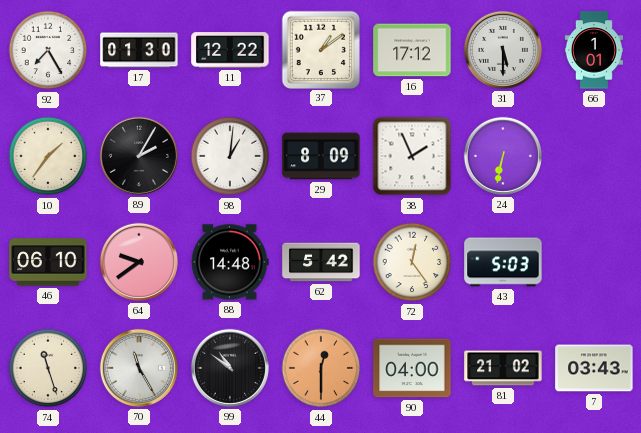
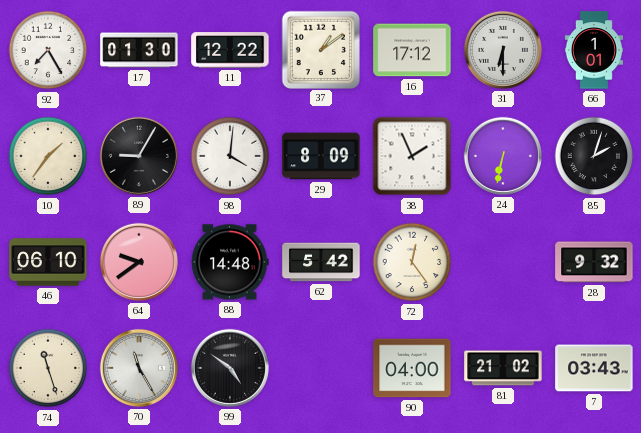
31: 5:30 -> 6:30
89: 2:05 -> 9:05
98: 1:01 -> 4:01
85: none -> 2:03
43: 5:03 -> none
28: none -> 9:32
99: 10:51 -> 4:51
44: 12:30 -> none
